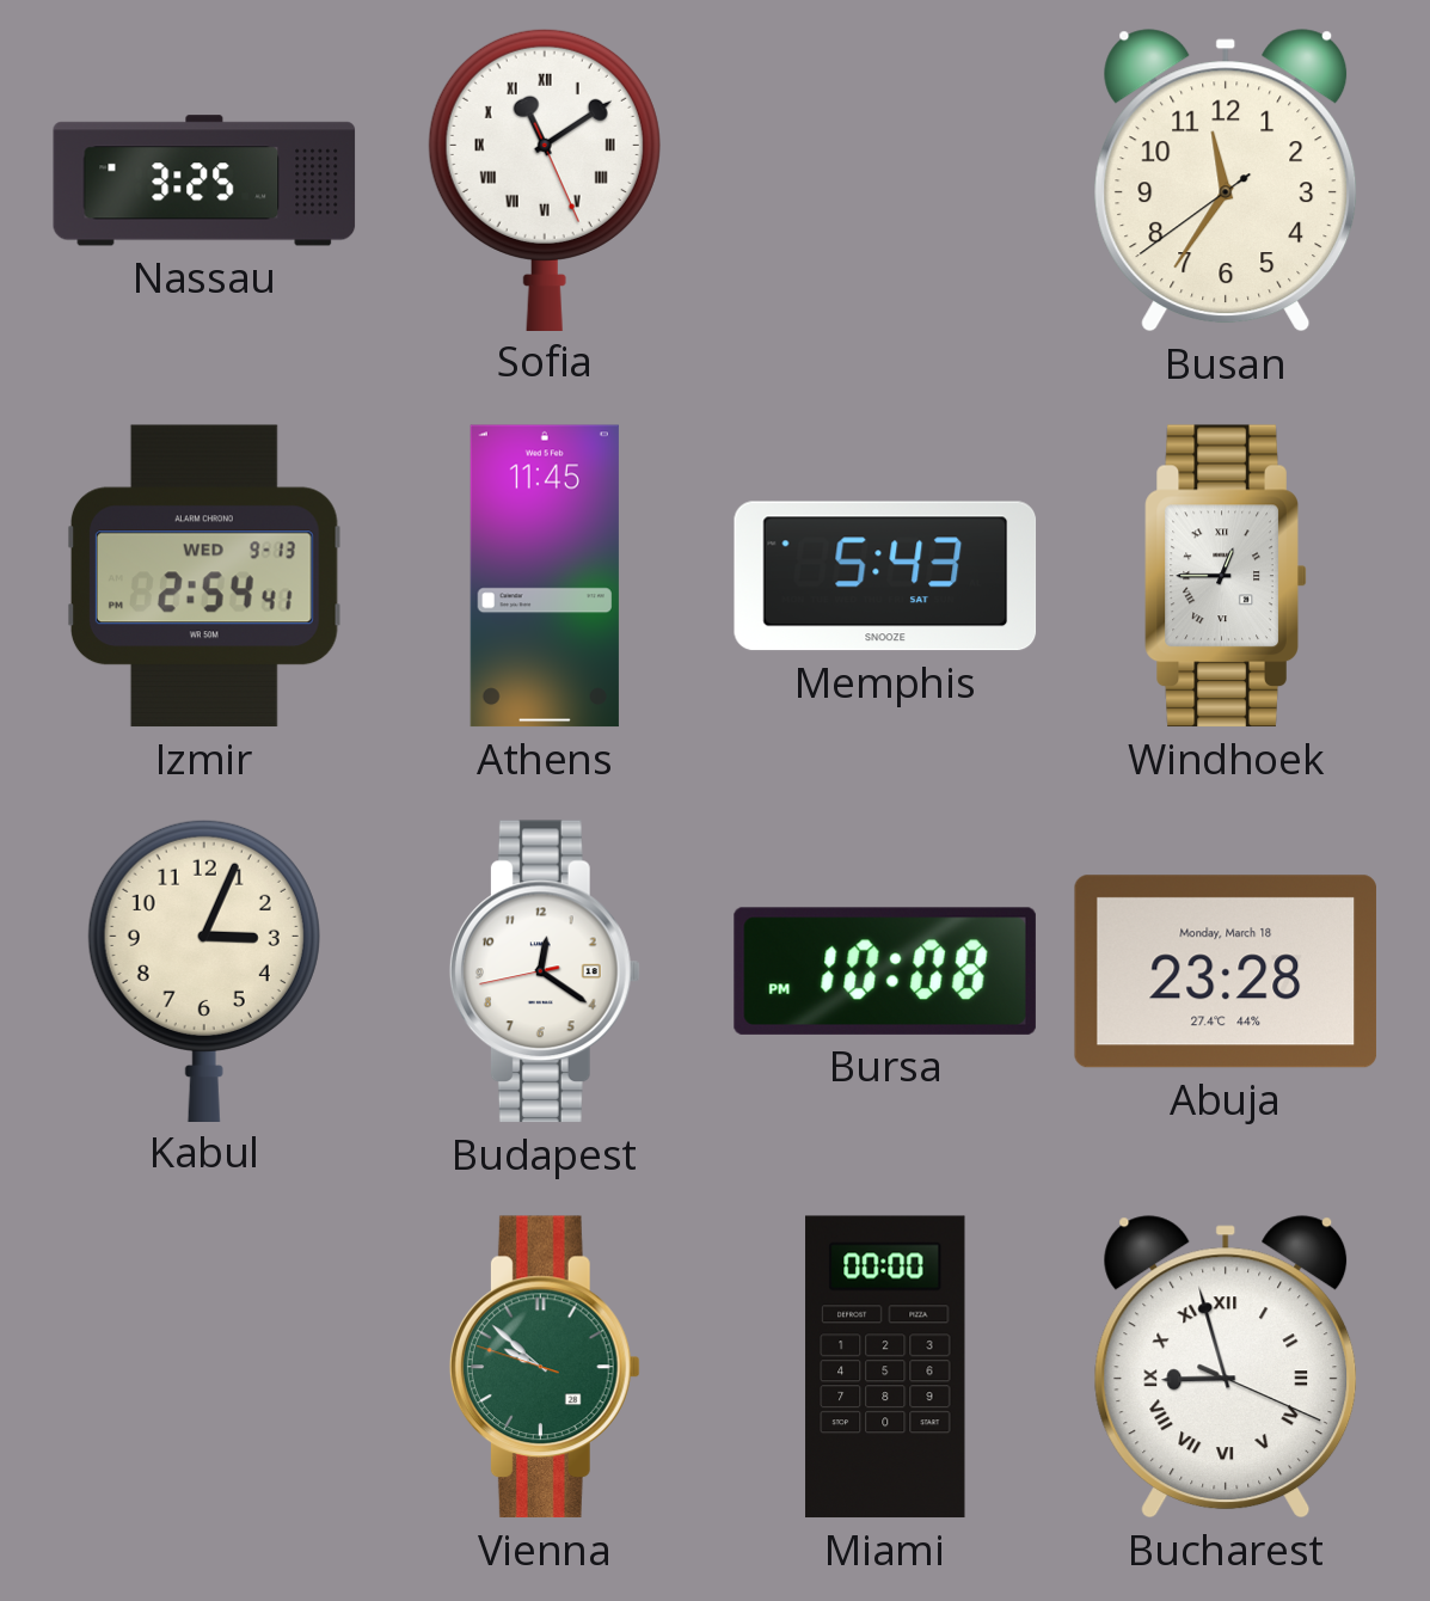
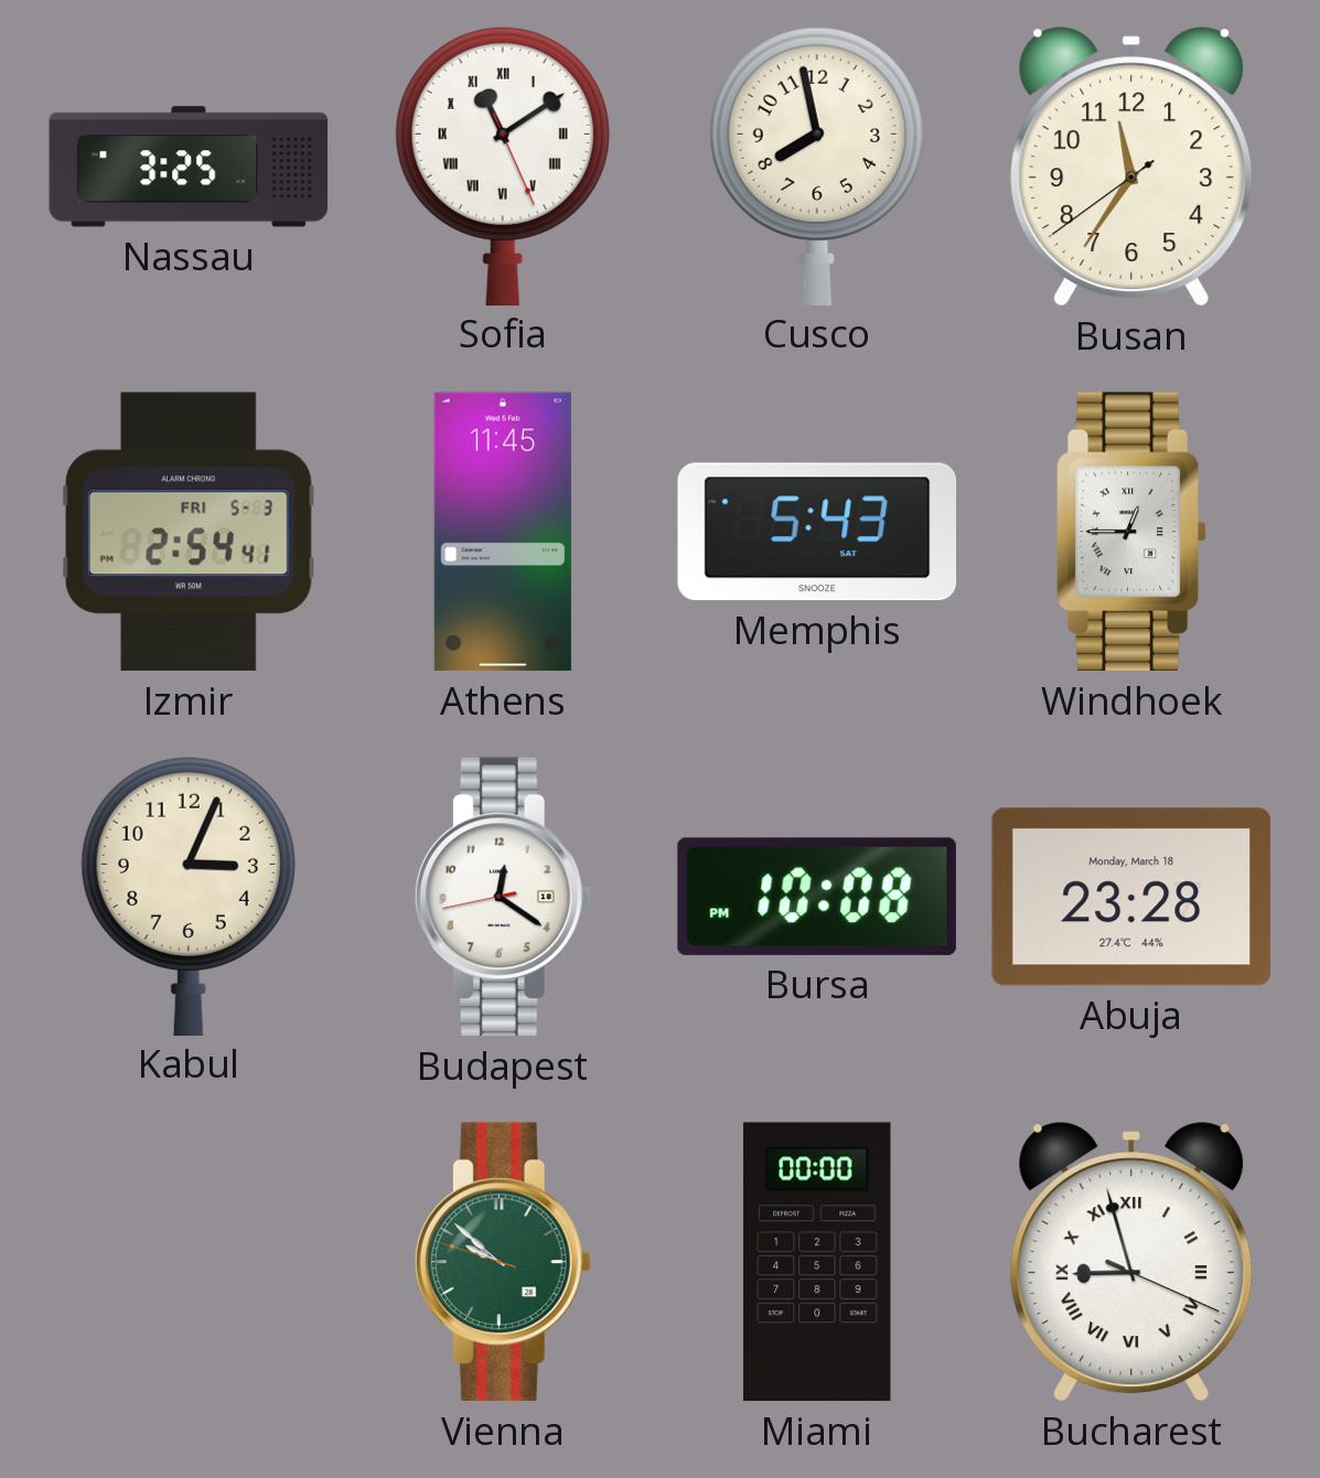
Cusco: none -> 7:58
Izmir date: WED 9-13 -> FRI 5-3
